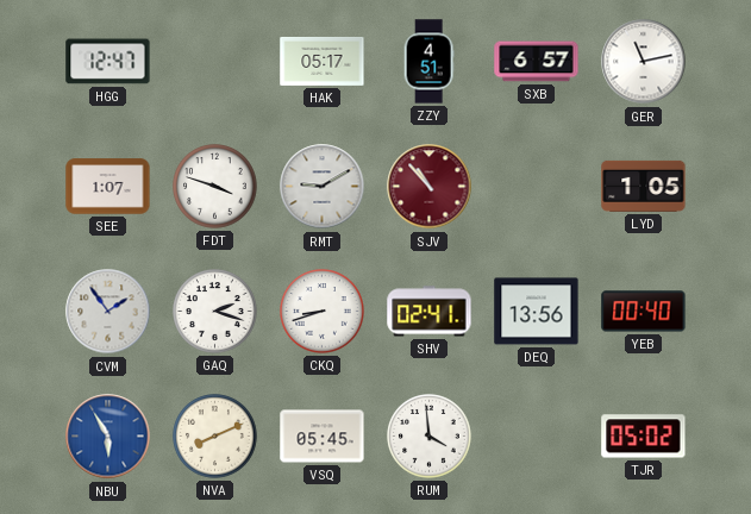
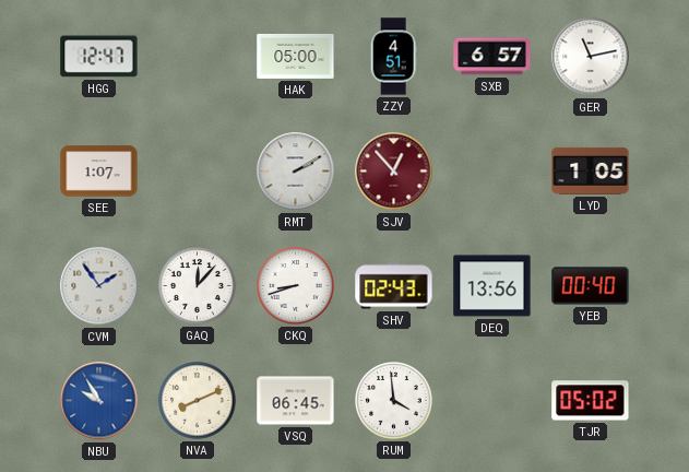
HAK: 05:17 -> 05:00
FDT: 3:48 -> none
RMT: 9:10 -> 2:10
SJV: 10:53 -> 12:53
GAQ: 2:18 -> 12:07
SHV: 02:41 -> 02:43
NBU: 5:55 -> 9:55
VSQ: 05:45 -> 06:45
